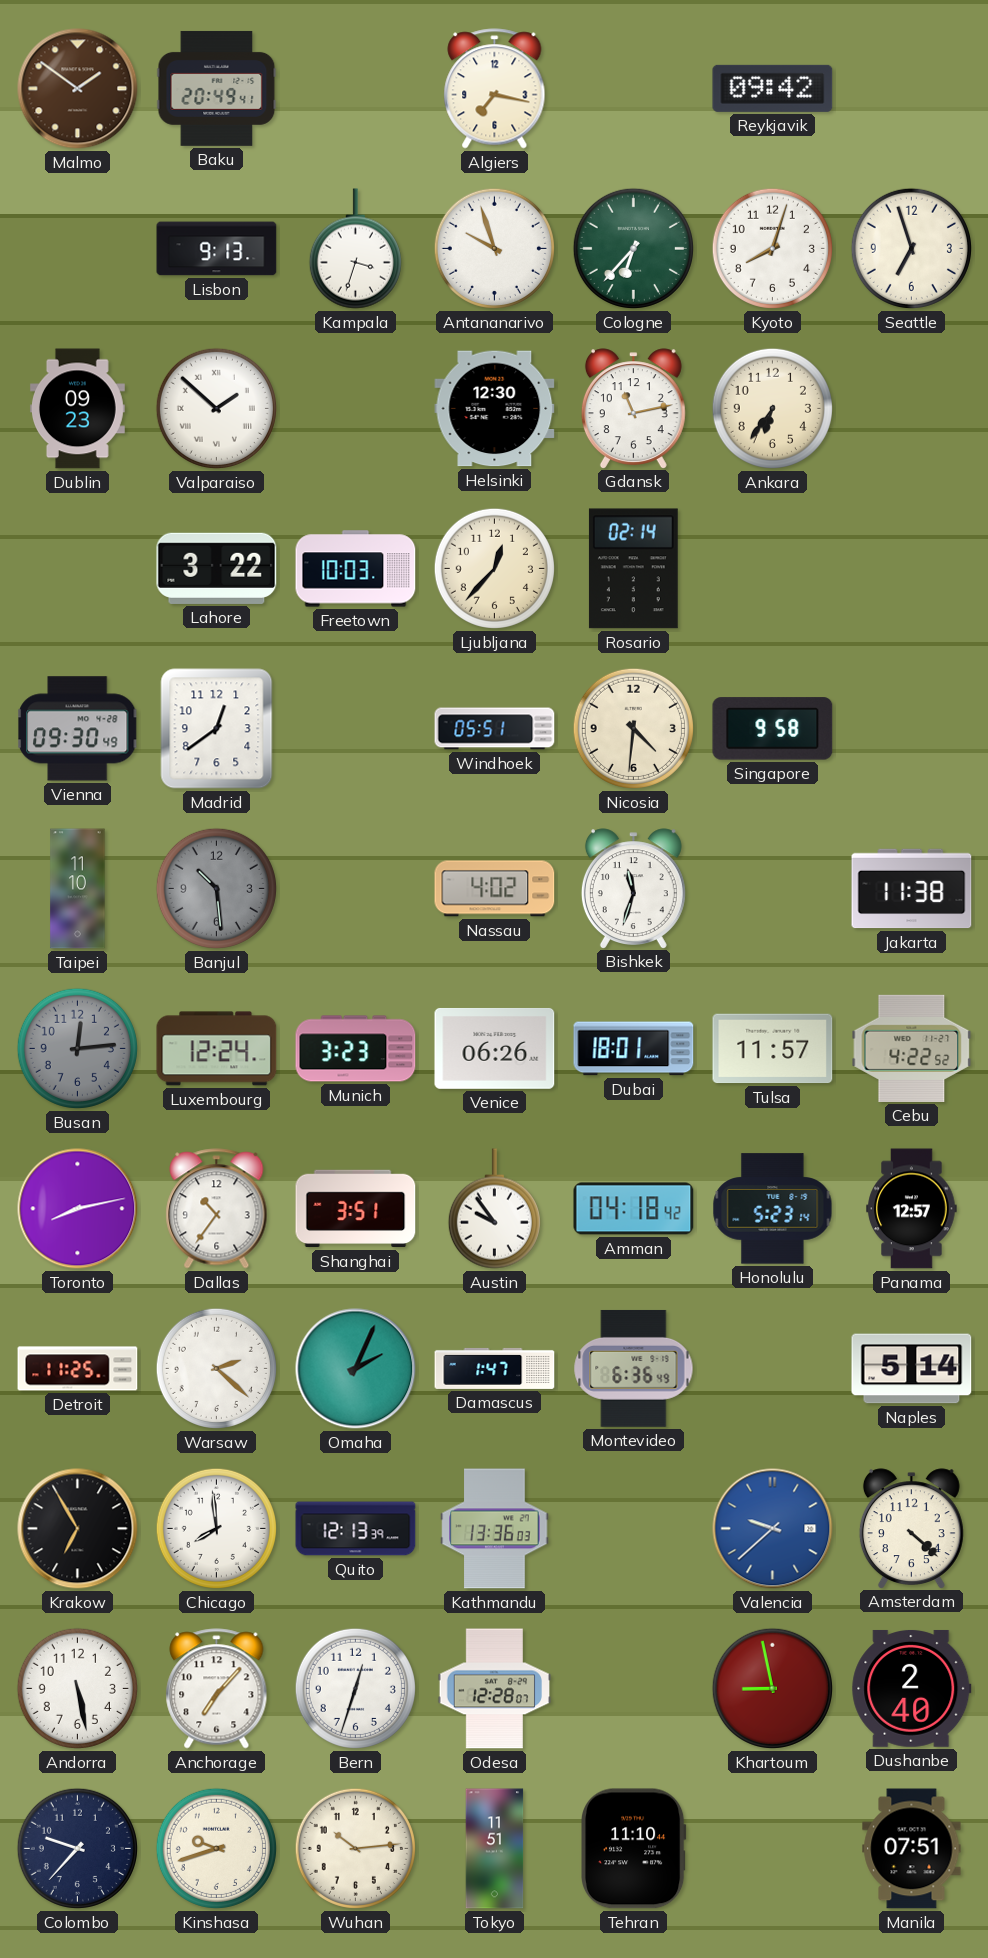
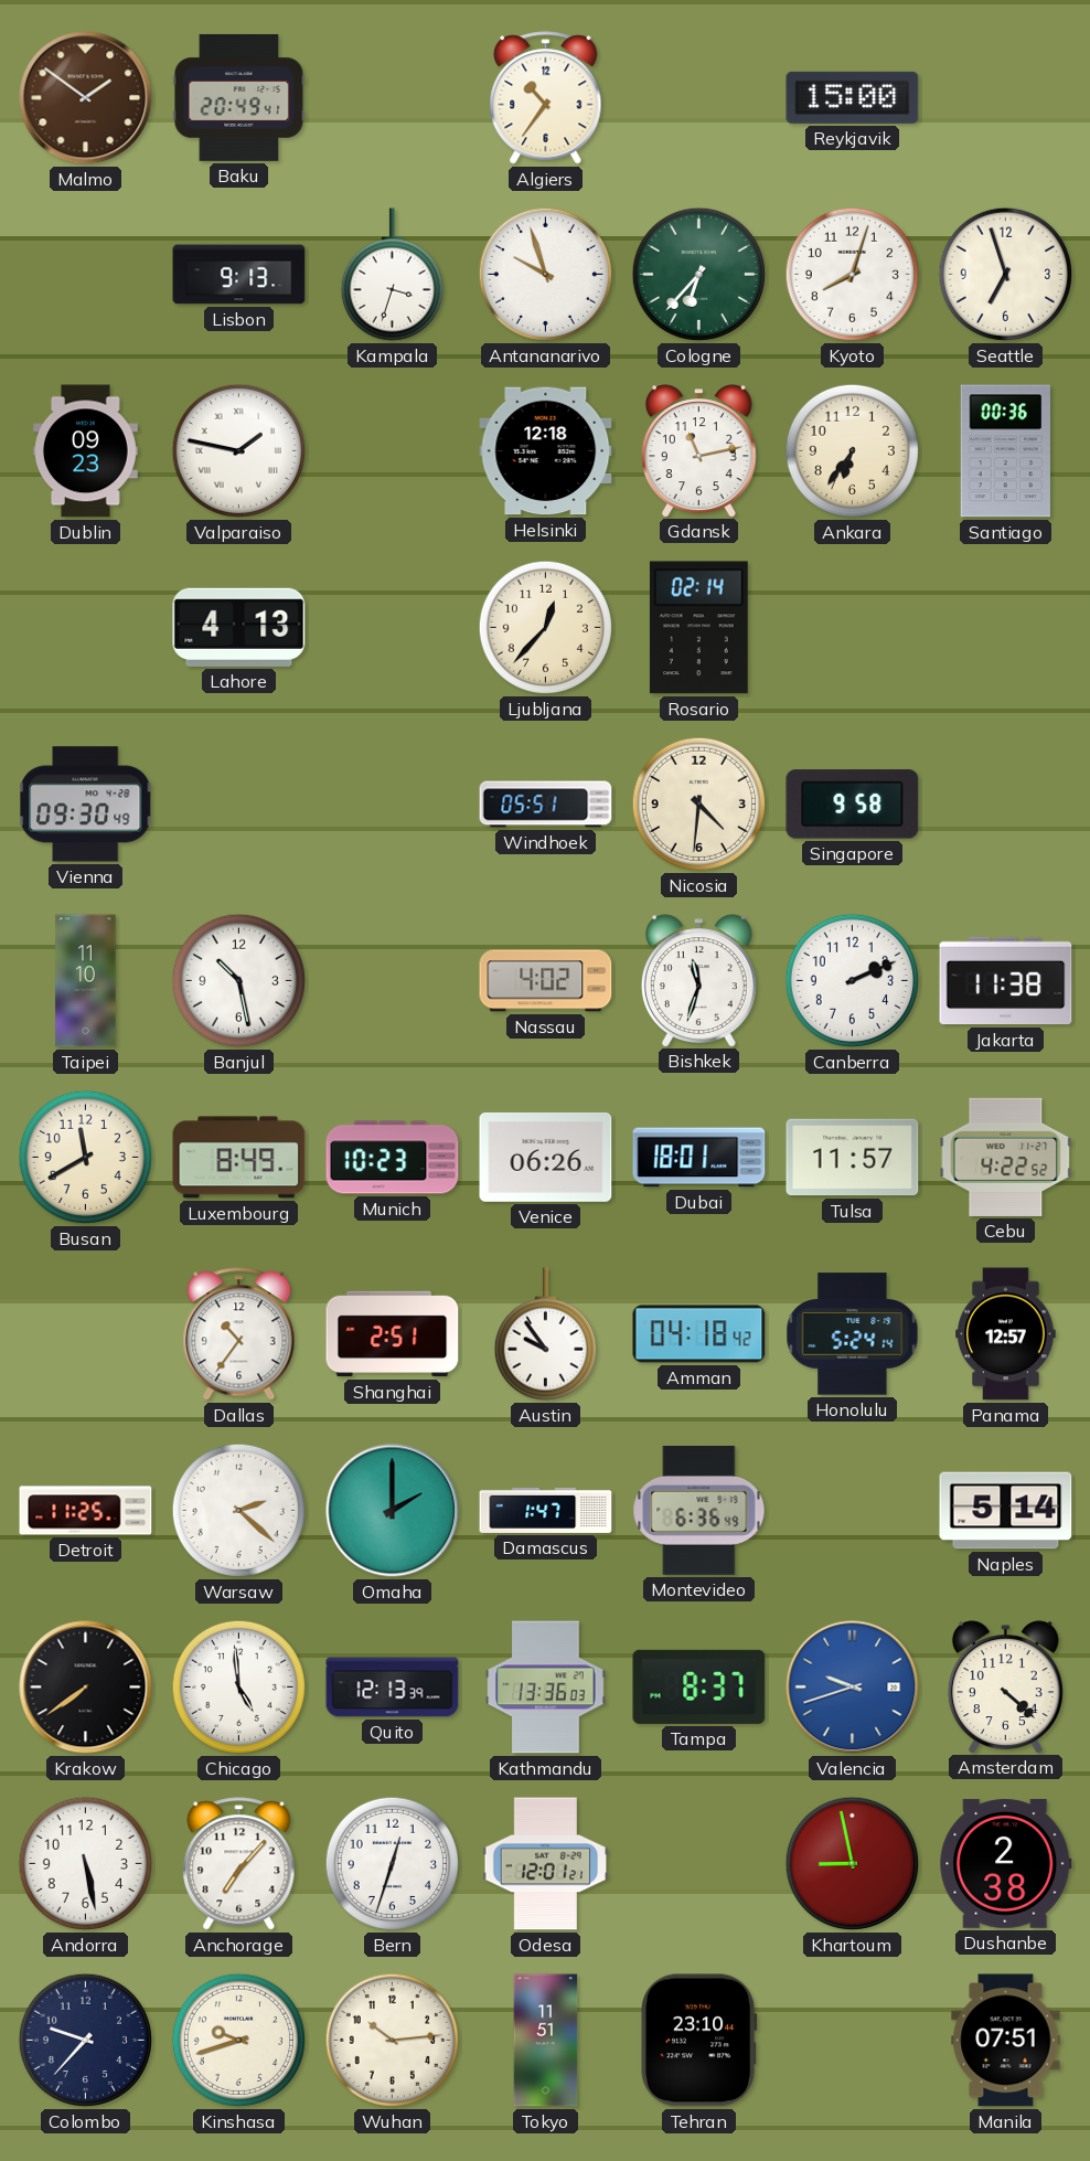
Algiers: 7:17 -> 10:36
Reykjavik: 09:42 -> 15:00
Valparaiso: 1:52 -> 1:47
Helsinki: 12:30 -> 12:18
Santiago: none -> 00:36
Lahore: 3:22 -> 4:13
Freetown: 10:03 -> none
Madrid: 12:39 -> none
Banjul: 10:29 -> 10:28
Banjul dial: grey -> white
Canberra: none -> 2:11
Busan: 12:14 -> 11:40
Busan dial: grey -> cream
Luxembourg: 12:24 -> 8:49
Munich: 3:23 -> 10:23
Toronto: 8:13 -> none
Shanghai: 3:51 -> 2:51
Honolulu: 5:23 -> 5:24
Omaha: 2:04 -> 2:00
Krakow: 6:55 -> 7:39
Chicago: 7:59 -> 4:59
Tampa: none -> 8:37
Valencia: 9:38 -> 9:42
Odesa: 12:28 -> 12:01
Dushanbe: 2:40 -> 2:38
Tehran: 11:10 -> 23:10
